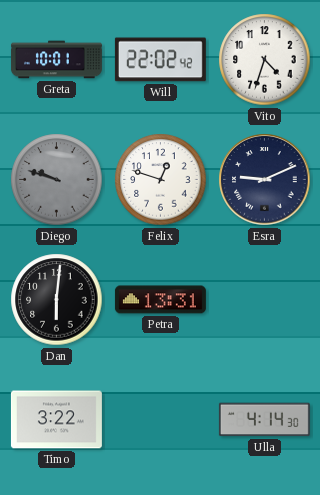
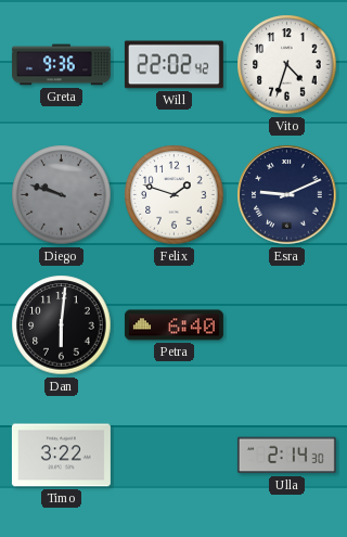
Greta: 10:01 -> 9:36
Felix: 12:48 -> 1:48
Petra: 13:31 -> 6:40
Ulla: 4:14 -> 2:14
